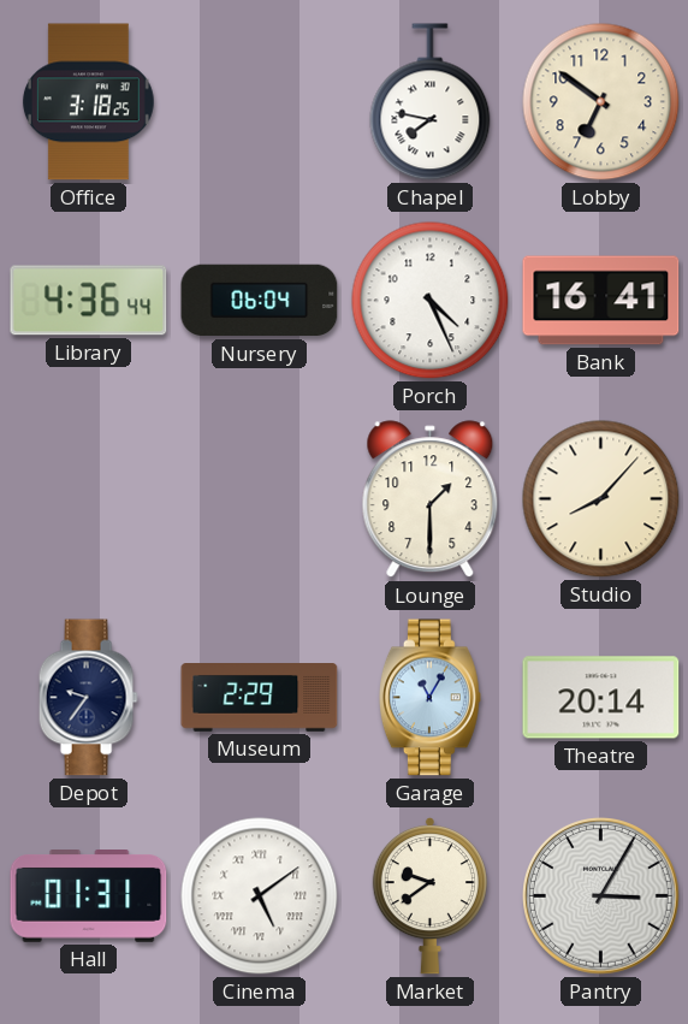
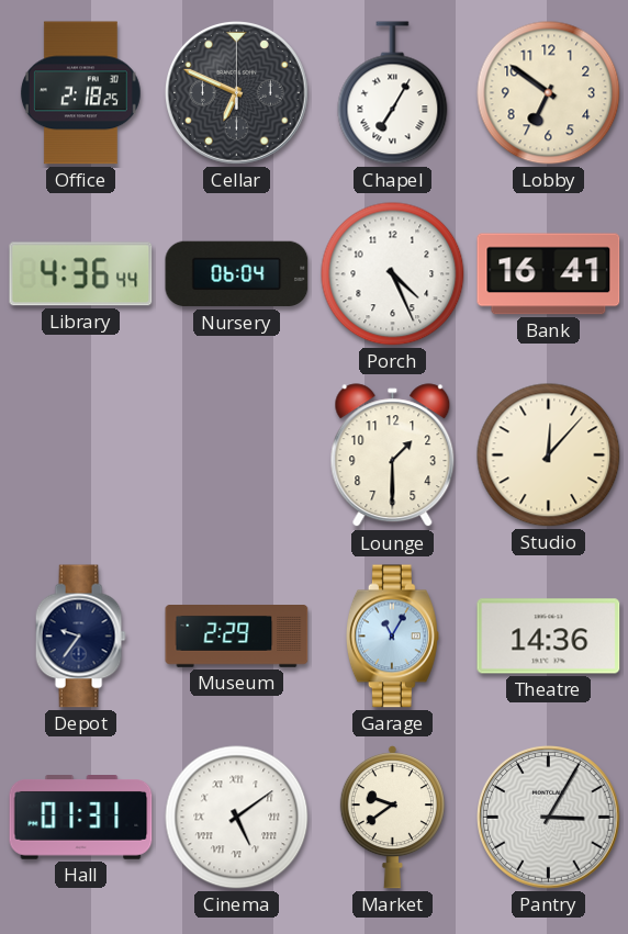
Office: 3:18 -> 2:18
Cellar: none -> 6:49
Chapel: 7:47 -> 7:05
Studio: 8:07 -> 12:07
Theatre: 20:14 -> 14:36
